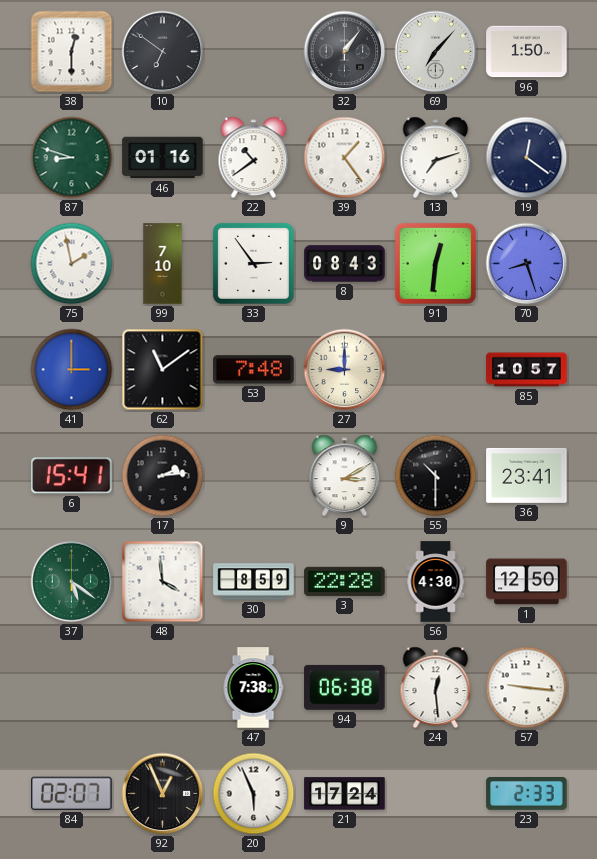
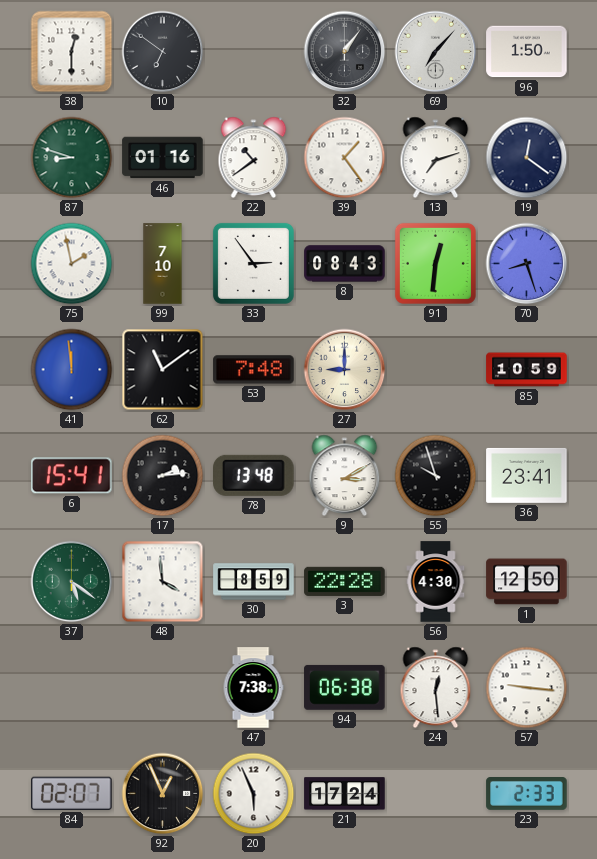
41: 3:00 -> 11:59
85: 10:57 -> 10:59
78: none -> 13:48
55: 10:30 -> 9:57
